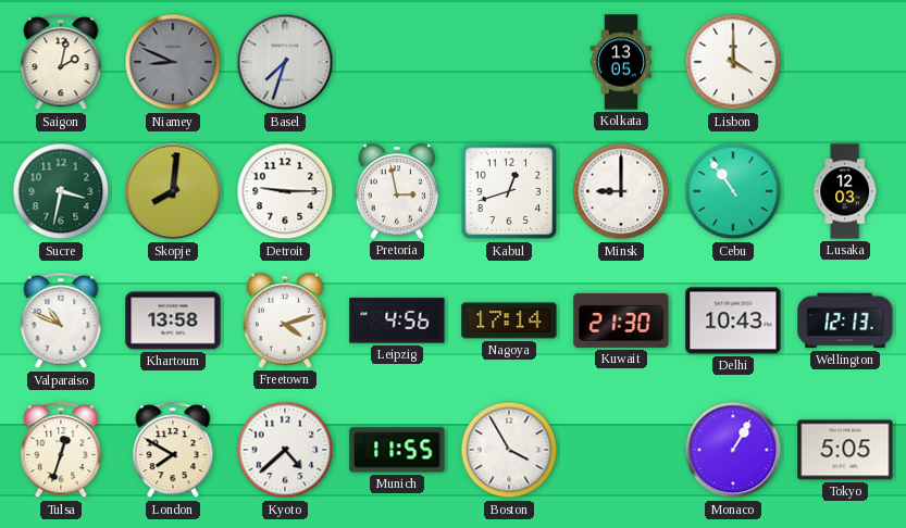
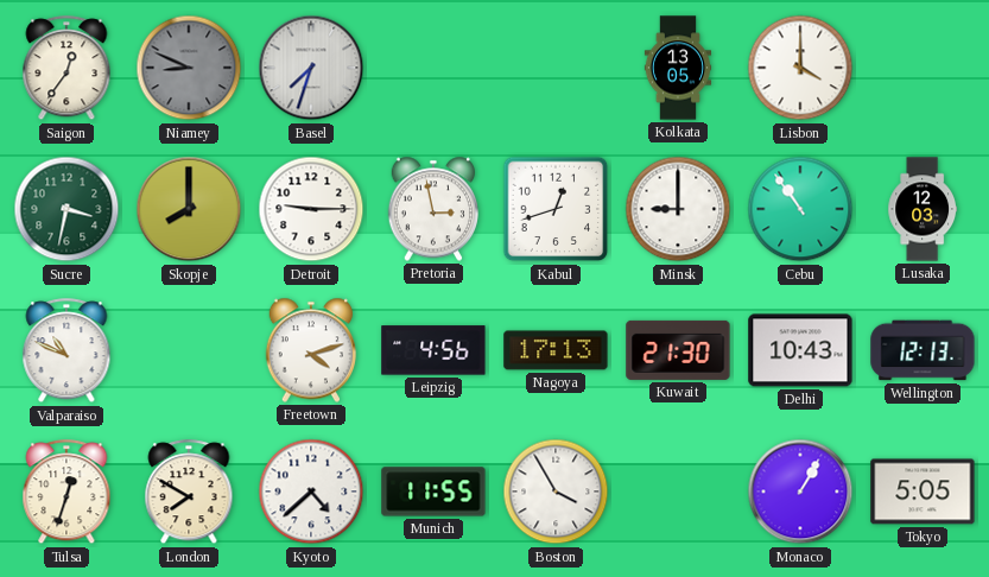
Saigon: 2:02 -> 12:36
Skopje: 8:01 -> 8:00
Khartoum: 13:58 -> none
Nagoya: 17:14 -> 17:13
